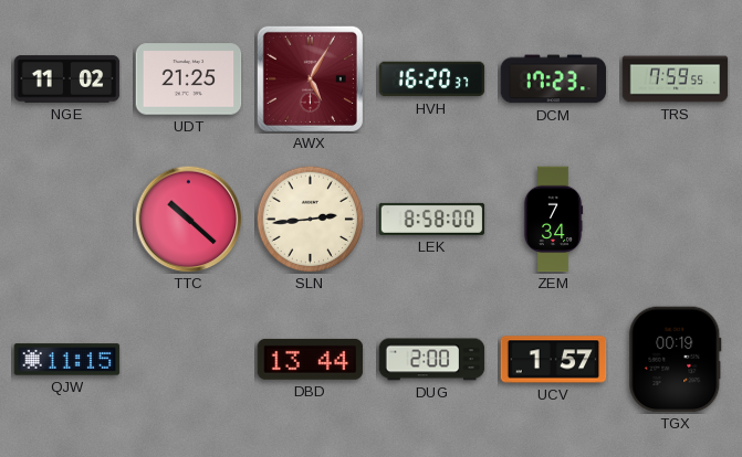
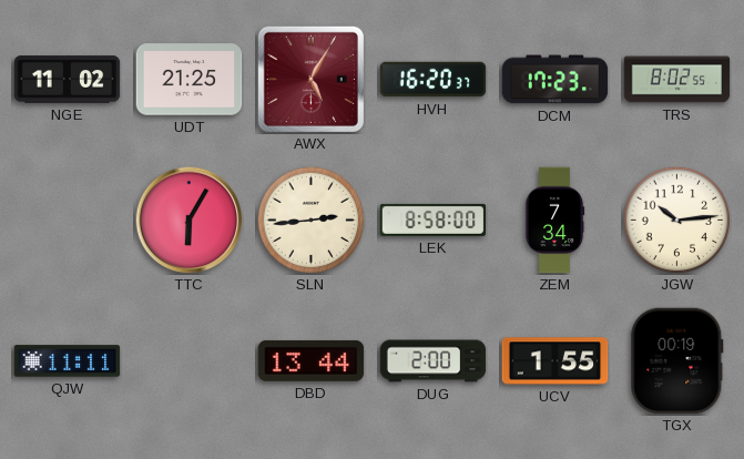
TRS: 7:59 -> 8:02
TTC: 10:22 -> 6:05
JGW: none -> 10:14
QJW: 11:15 -> 11:11
UCV: 1:57 -> 1:55
